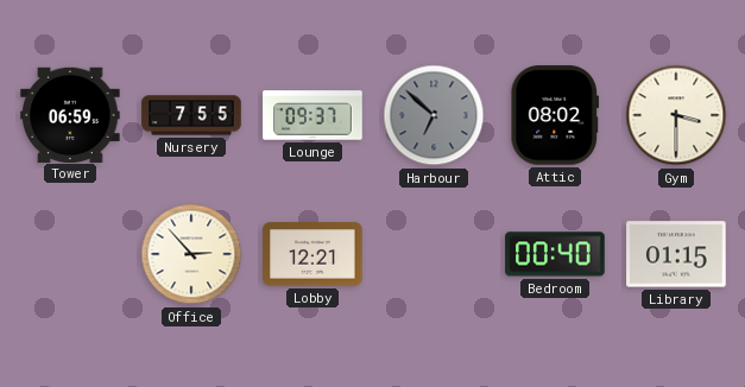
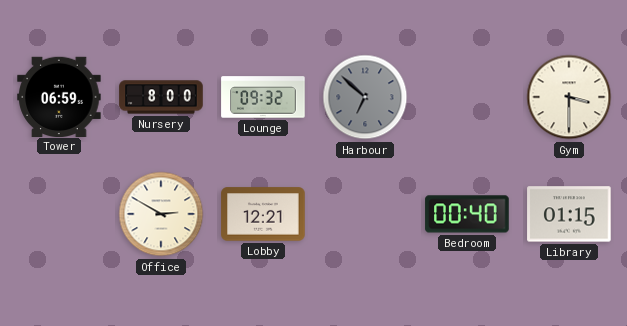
Nursery: 7:55 -> 8:00
Lounge: 09:37 -> 09:32
Attic: 08:02 -> none
Office: 2:53 -> 2:50
